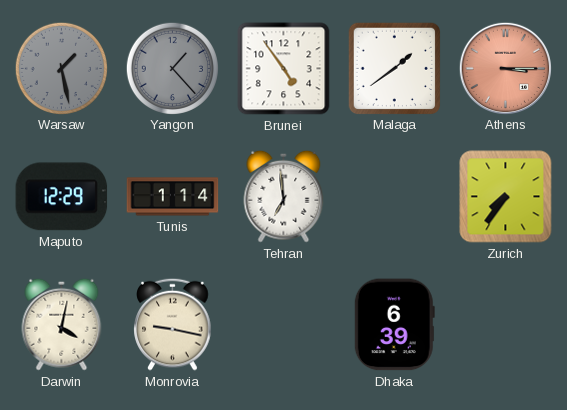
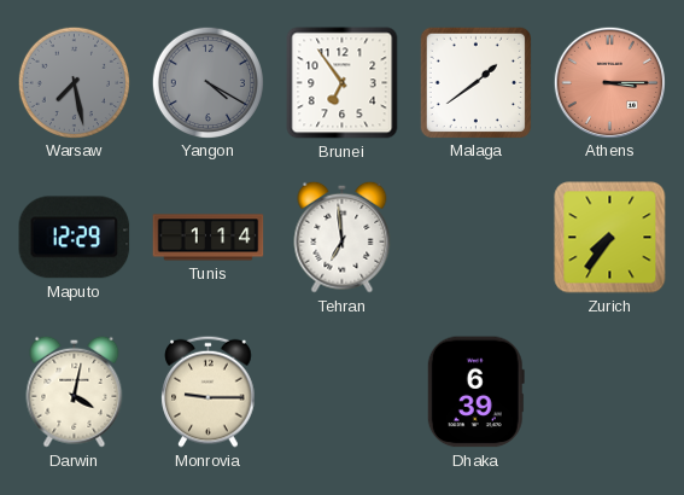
Warsaw: 1:28 -> 7:28
Yangon: 1:23 -> 4:20
Brunei: 4:54 -> 6:54
Monrovia: 9:17 -> 9:15
